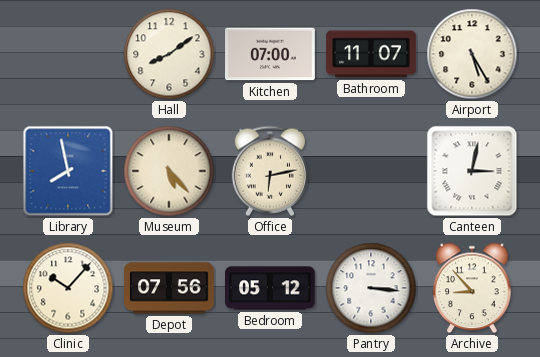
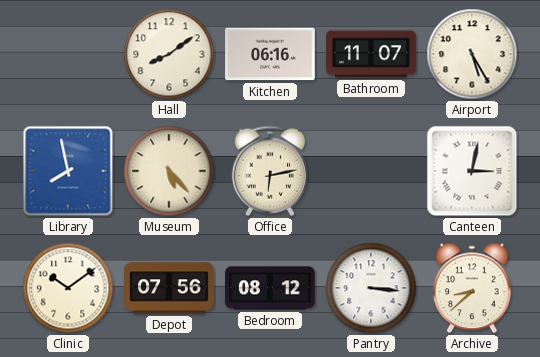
Kitchen: 07:00 -> 06:16
Clinic: 10:07 -> 10:09
Bedroom: 05:12 -> 08:12
Archive: 8:53 -> 8:38
